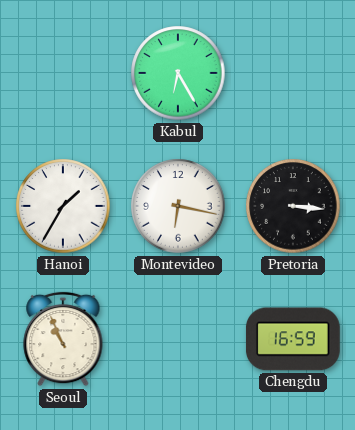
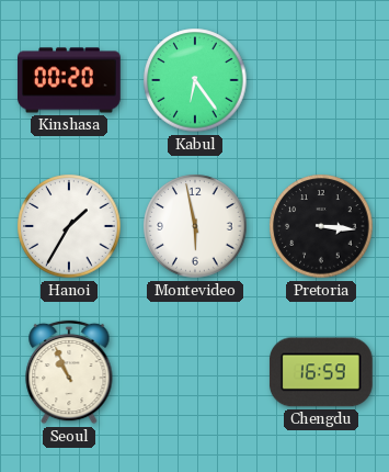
Kinshasa: none -> 00:20
Kabul: 6:25 -> 6:24
Montevideo: 6:17 -> 5:58
